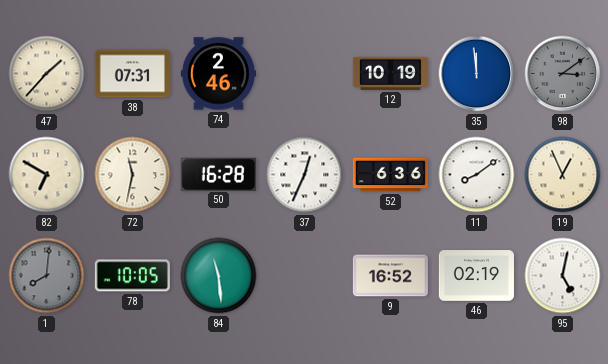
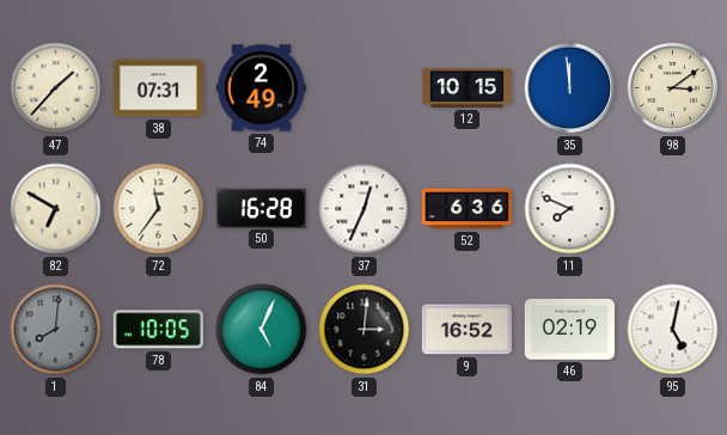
74: 2:46 -> 2:49
12: 10:19 -> 10:15
98 dial: grey -> cream
72: 11:32 -> 11:36
11: 8:09 -> 7:49
19: 12:56 -> none
84: 11:29 -> 5:04
31: none -> 3:01
